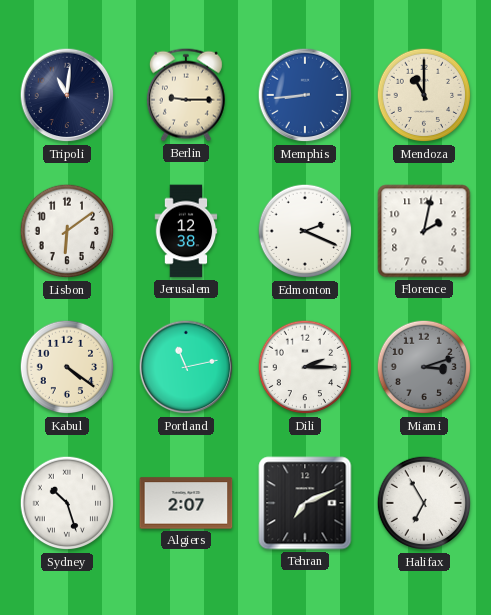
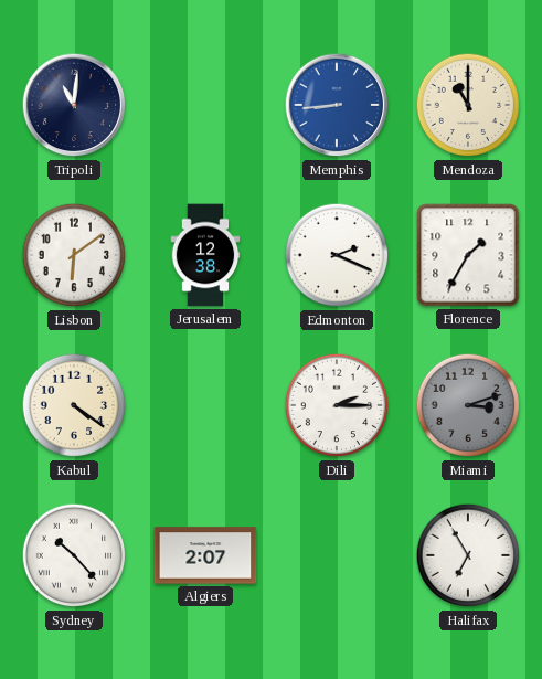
Berlin: 9:15 -> none
Florence: 2:02 -> 1:35
Portland: 11:13 -> none
Sydney: 10:27 -> 10:23
Tehran: 7:11 -> none
